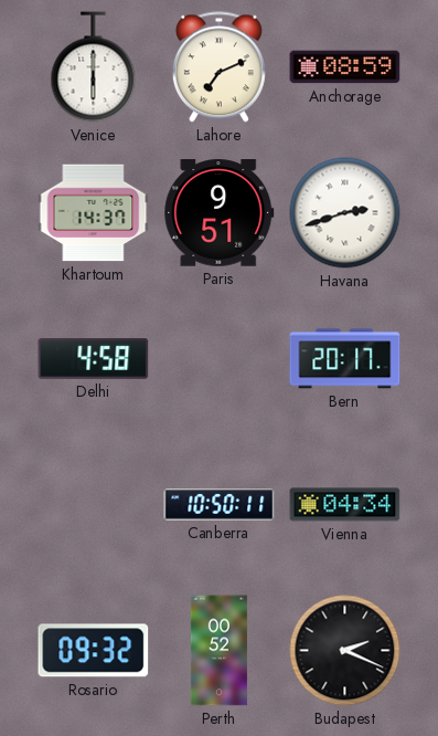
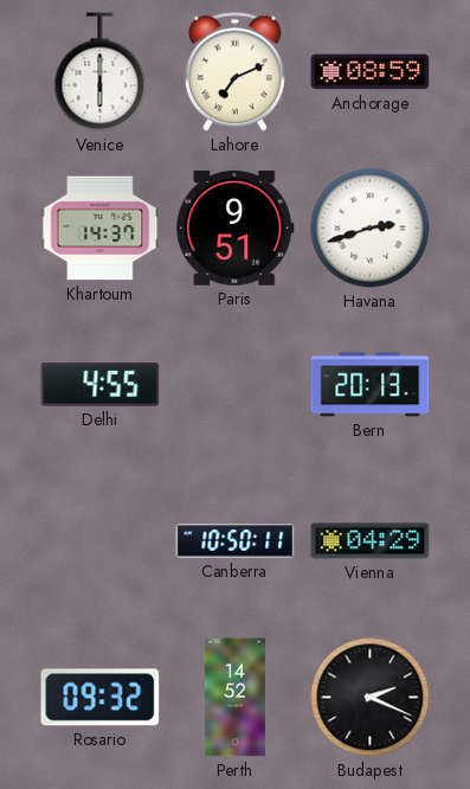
Delhi: 4:58 -> 4:55
Bern: 20:17 -> 20:13
Vienna: 04:34 -> 04:29
Perth: 00:52 -> 14:52
